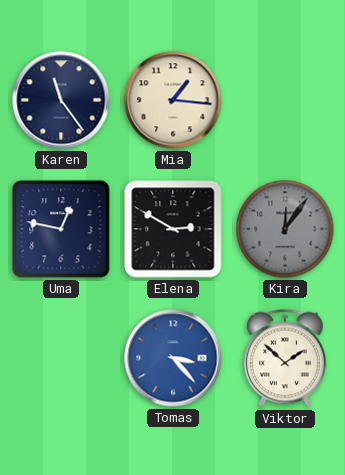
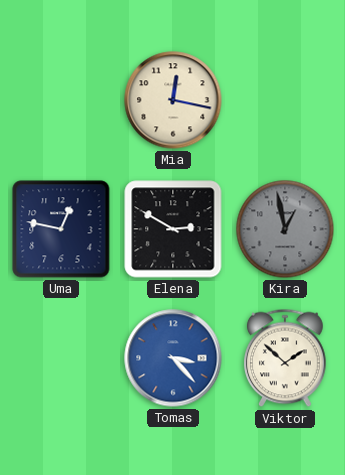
Karen: 11:24 -> none
Mia: 1:16 -> 12:17
Kira: 12:06 -> 12:58
